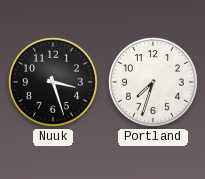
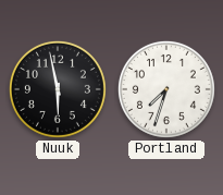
Nuuk: 3:27 -> 5:58
